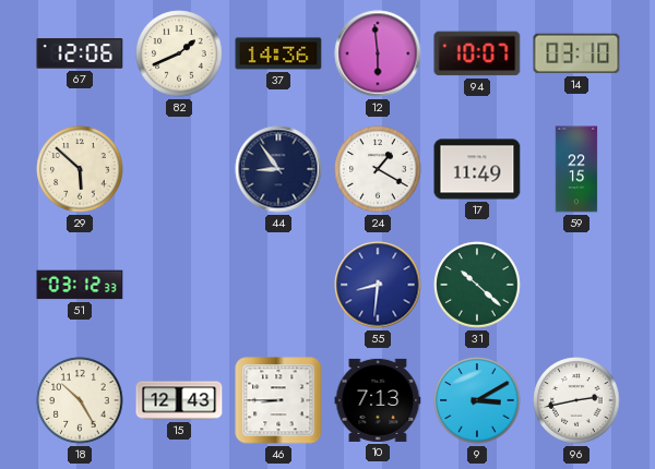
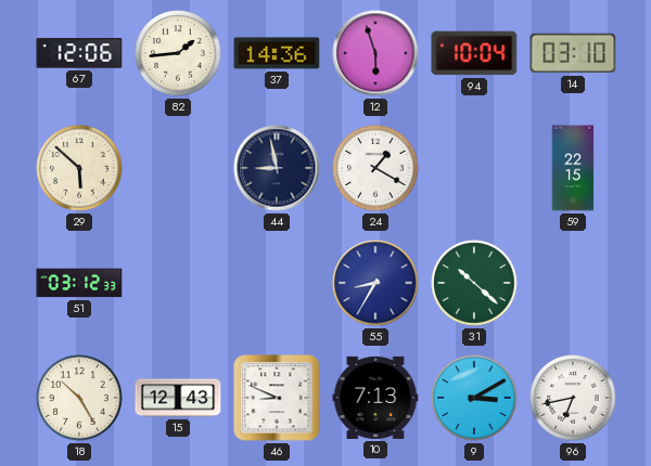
82: 1:41 -> 1:44
12: 5:59 -> 5:57
94: 10:07 -> 10:04
44: 8:54 -> 8:58
17: 11:49 -> none
55: 8:31 -> 8:35
46: 8:45 -> 8:49
96: 2:43 -> 6:43
